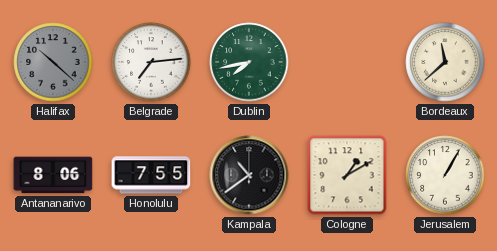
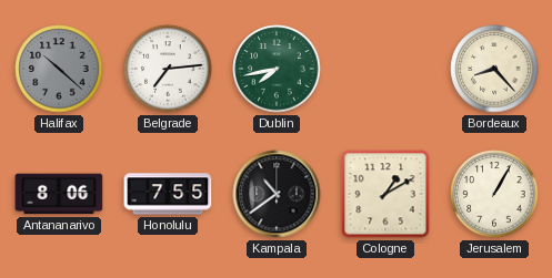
Bordeaux: 11:38 -> 8:23
